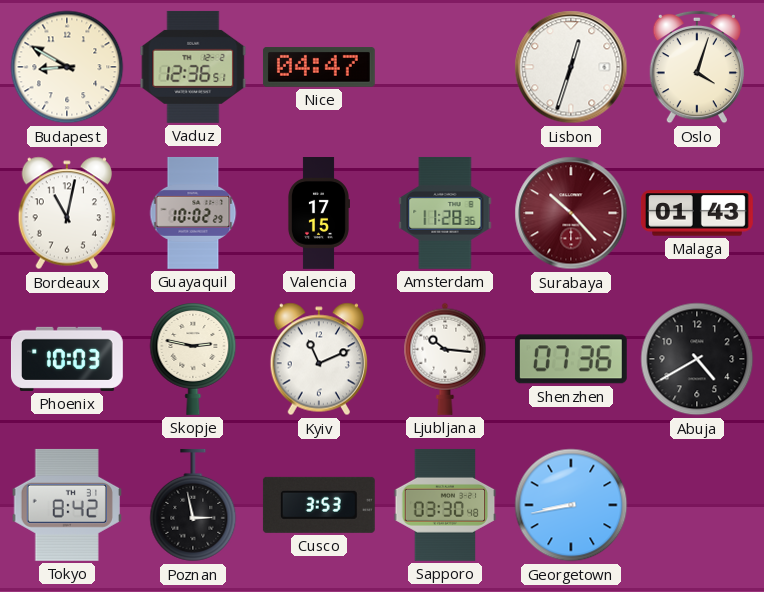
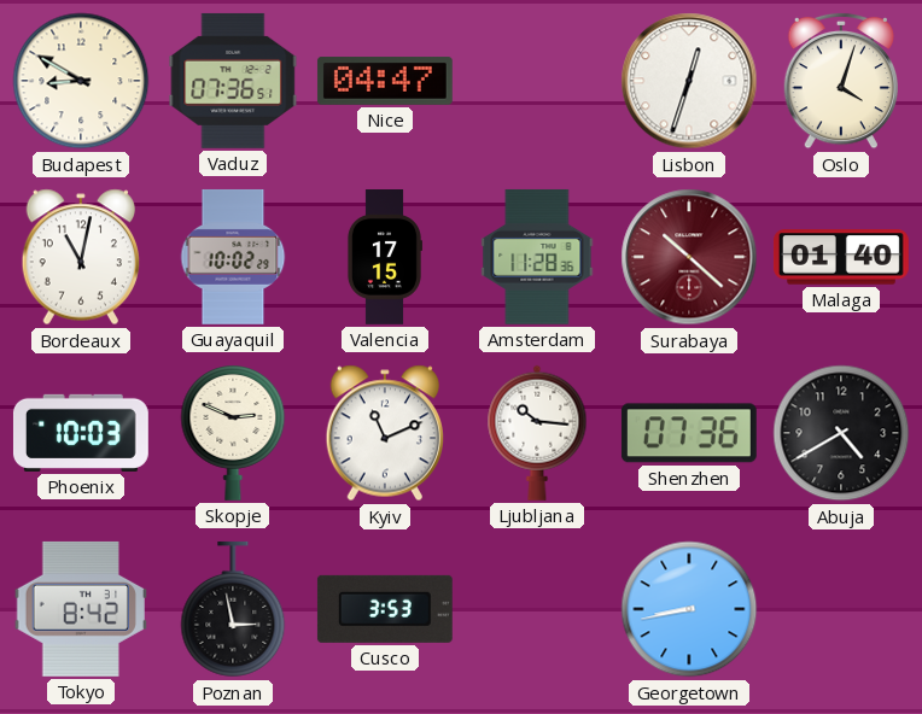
Vaduz: 12:36 -> 07:36
Surabaya: 10:23 -> 10:22
Malaga: 01:43 -> 01:40
Skopje: 2:47 -> 2:49
Sapporo: 03:30 -> none
